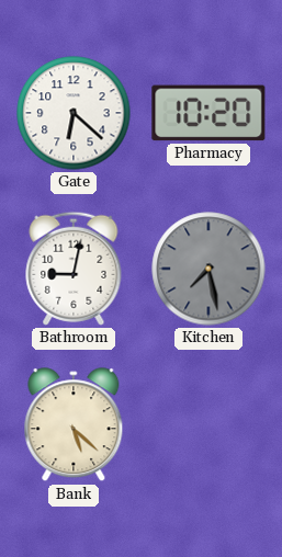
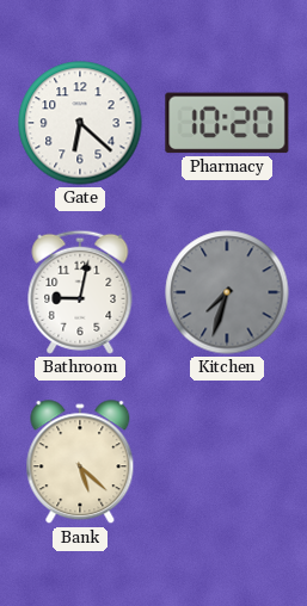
Kitchen: 7:28 -> 7:33
